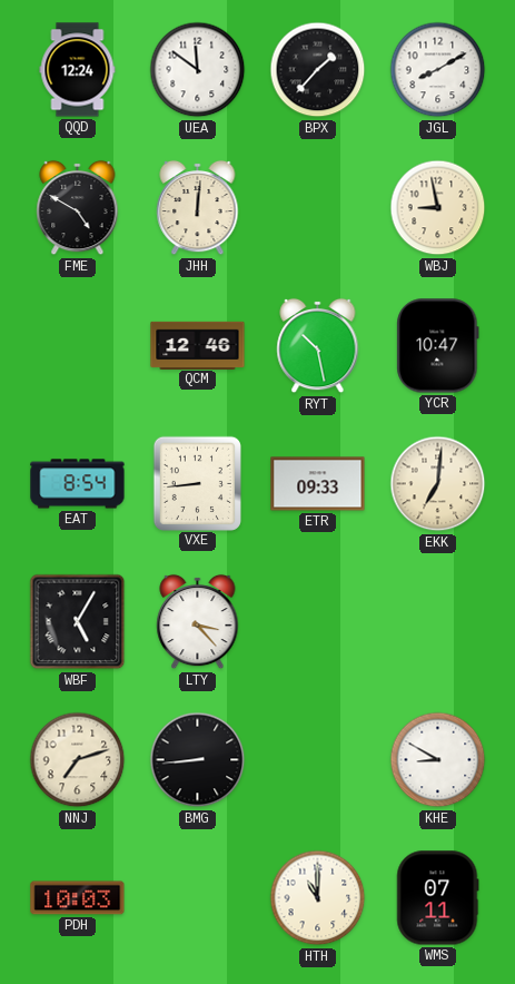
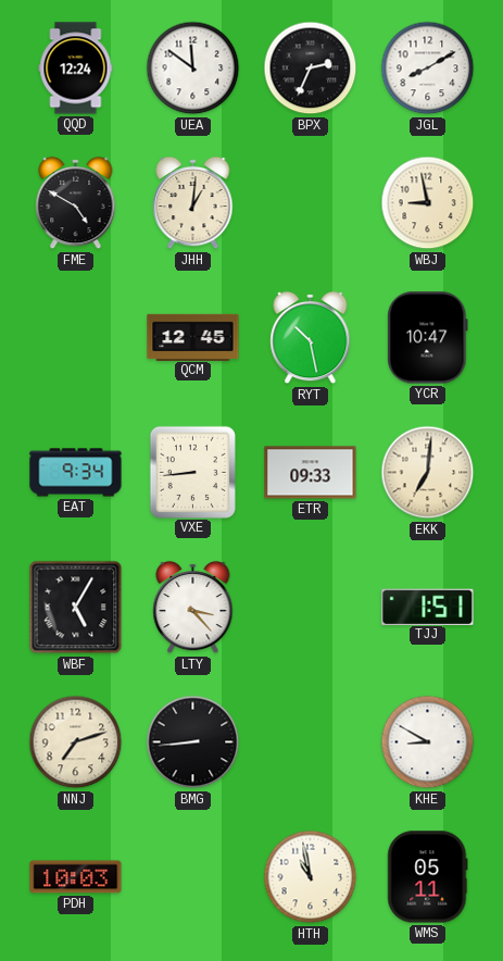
BPX: 1:37 -> 2:34
JHH: 12:01 -> 1:01
QCM: 12:46 -> 12:45
EAT: 8:54 -> 9:34
TJJ: none -> 1:51
HTH: 11:00 -> 10:58
WMS: 07:11 -> 05:11
